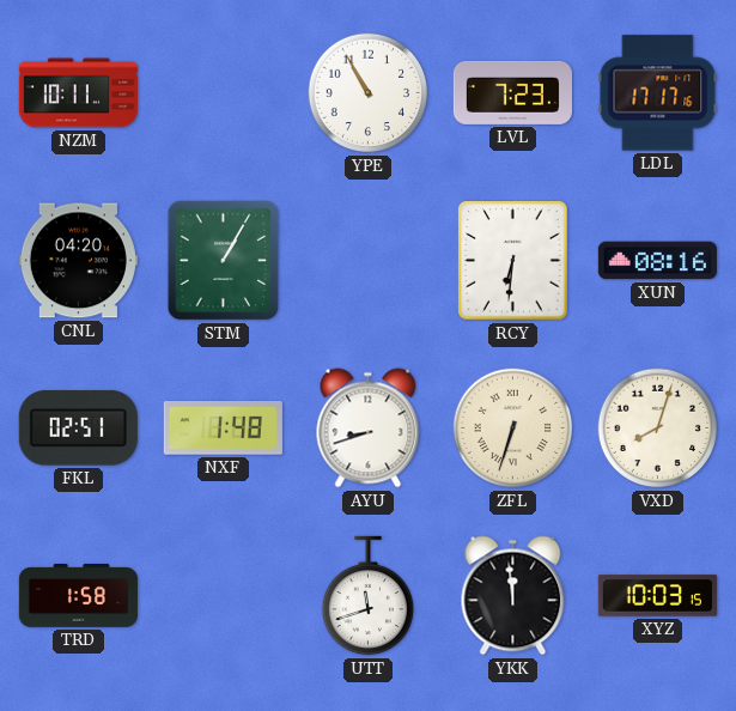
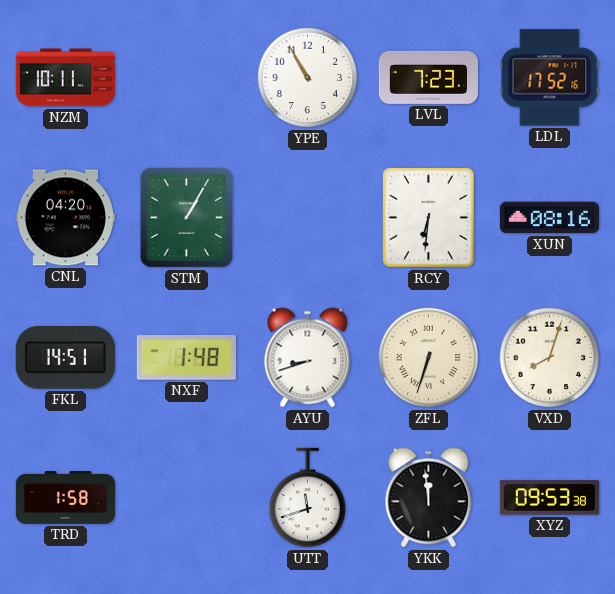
LDL: 17:17 -> 17:52
FKL: 02:51 -> 14:51
XYZ: 10:03 -> 09:53
